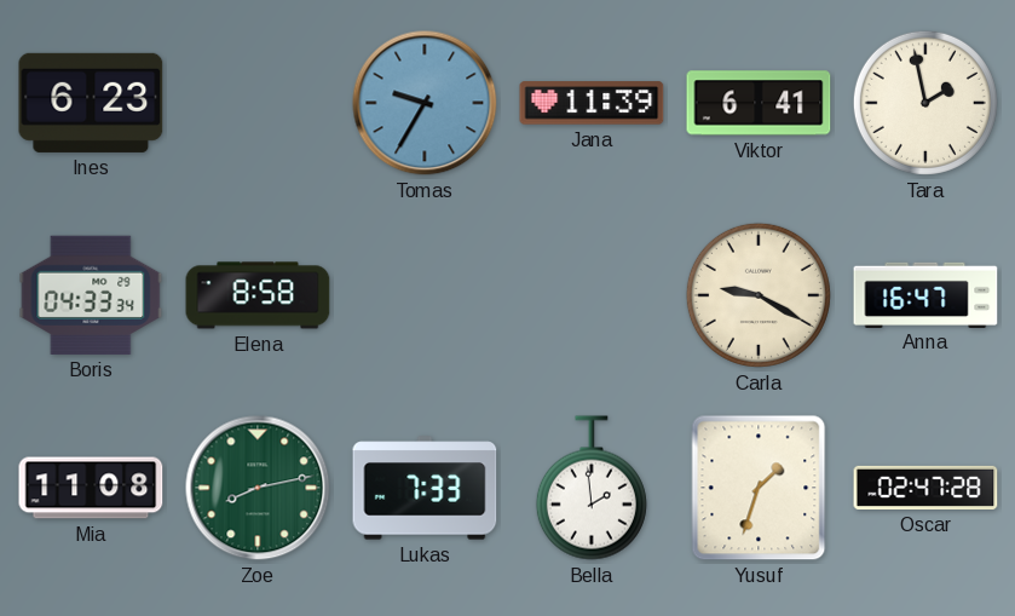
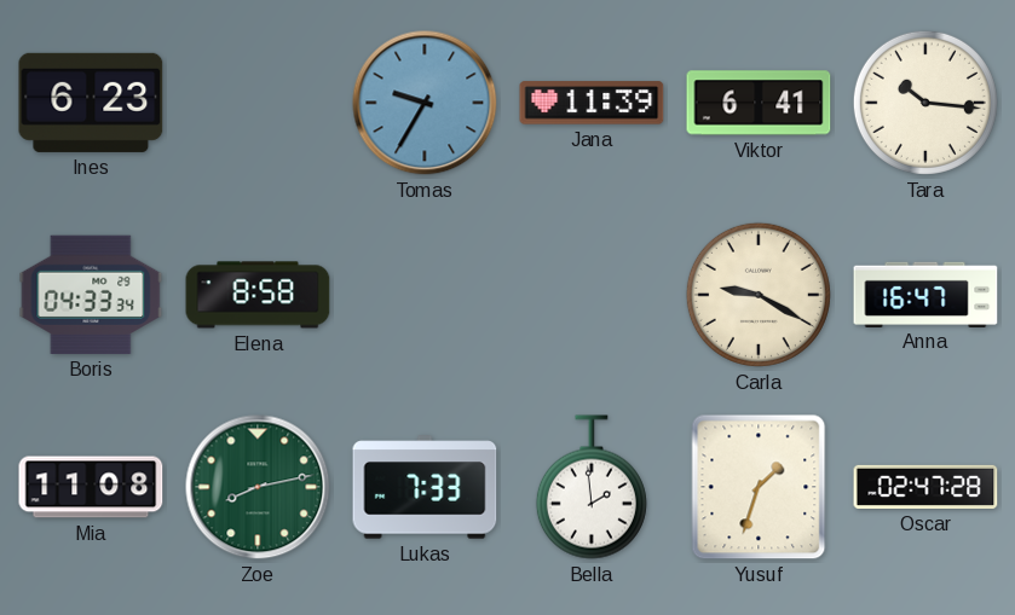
Tara: 1:58 -> 10:16
